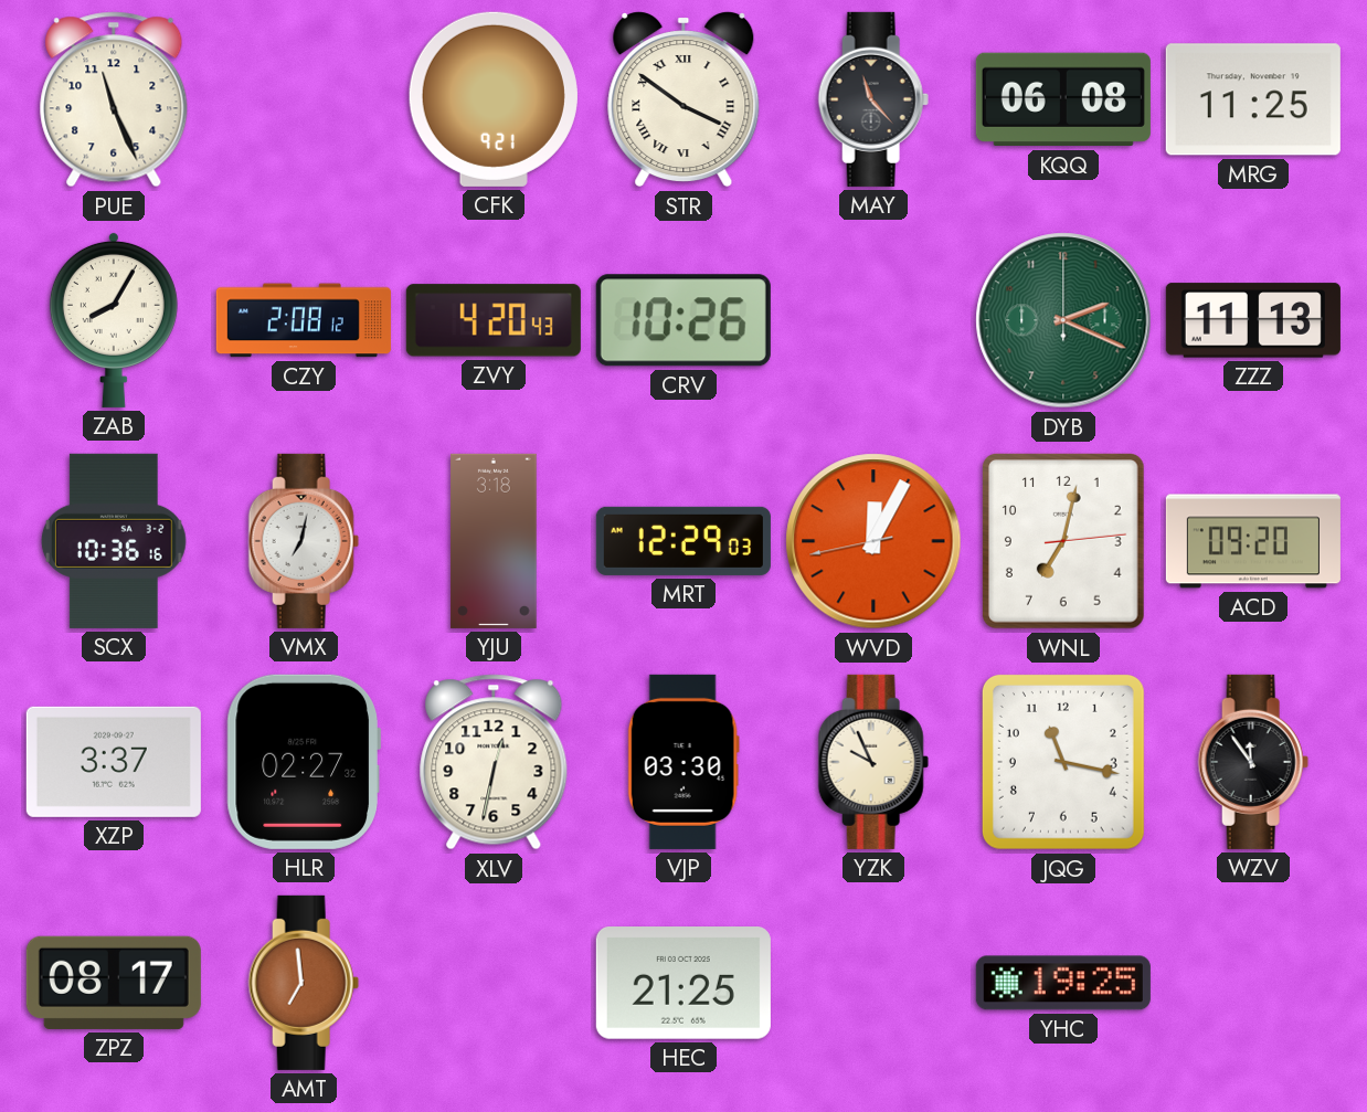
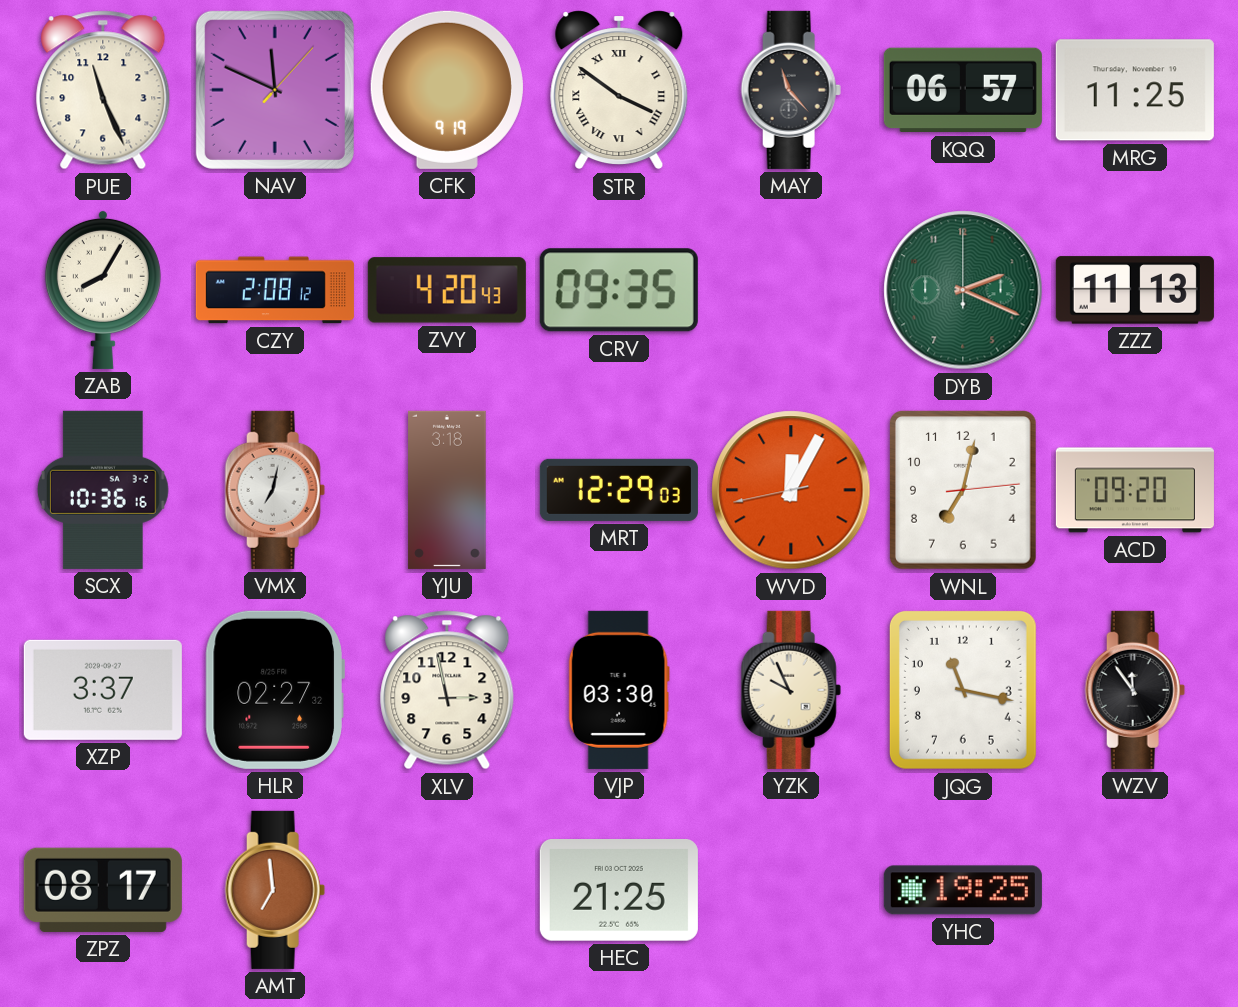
NAV: none -> 11:49
CFK: 9:21 -> 9:19
KQQ: 06:08 -> 06:57
CRV: 10:26 -> 09:35
XLV: 12:32 -> 2:58
